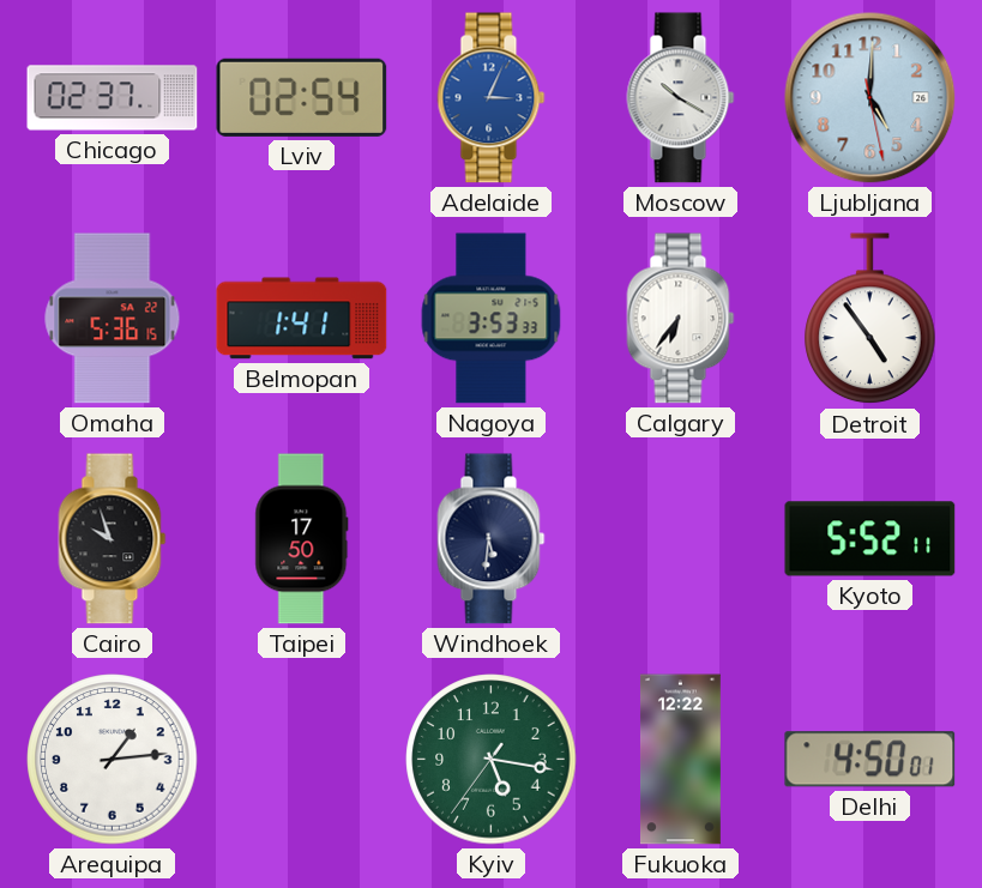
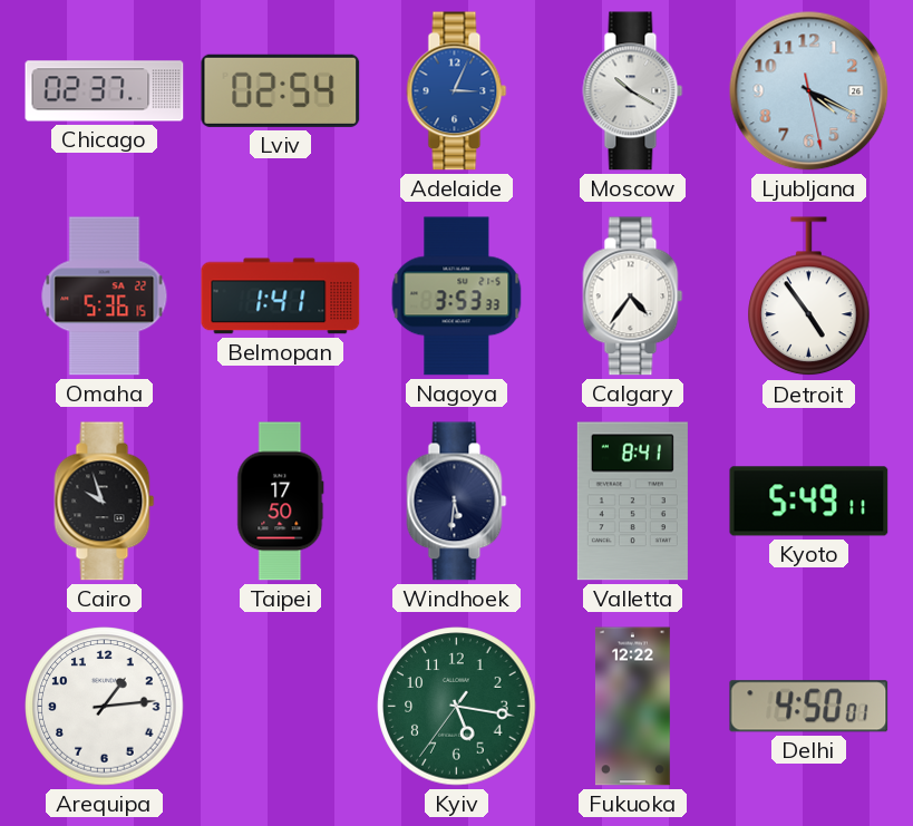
Ljubljana: 5:00 -> 4:19
Calgary: 6:36 -> 4:36
Valletta: none -> 8:41
Kyoto: 5:52 -> 5:49
